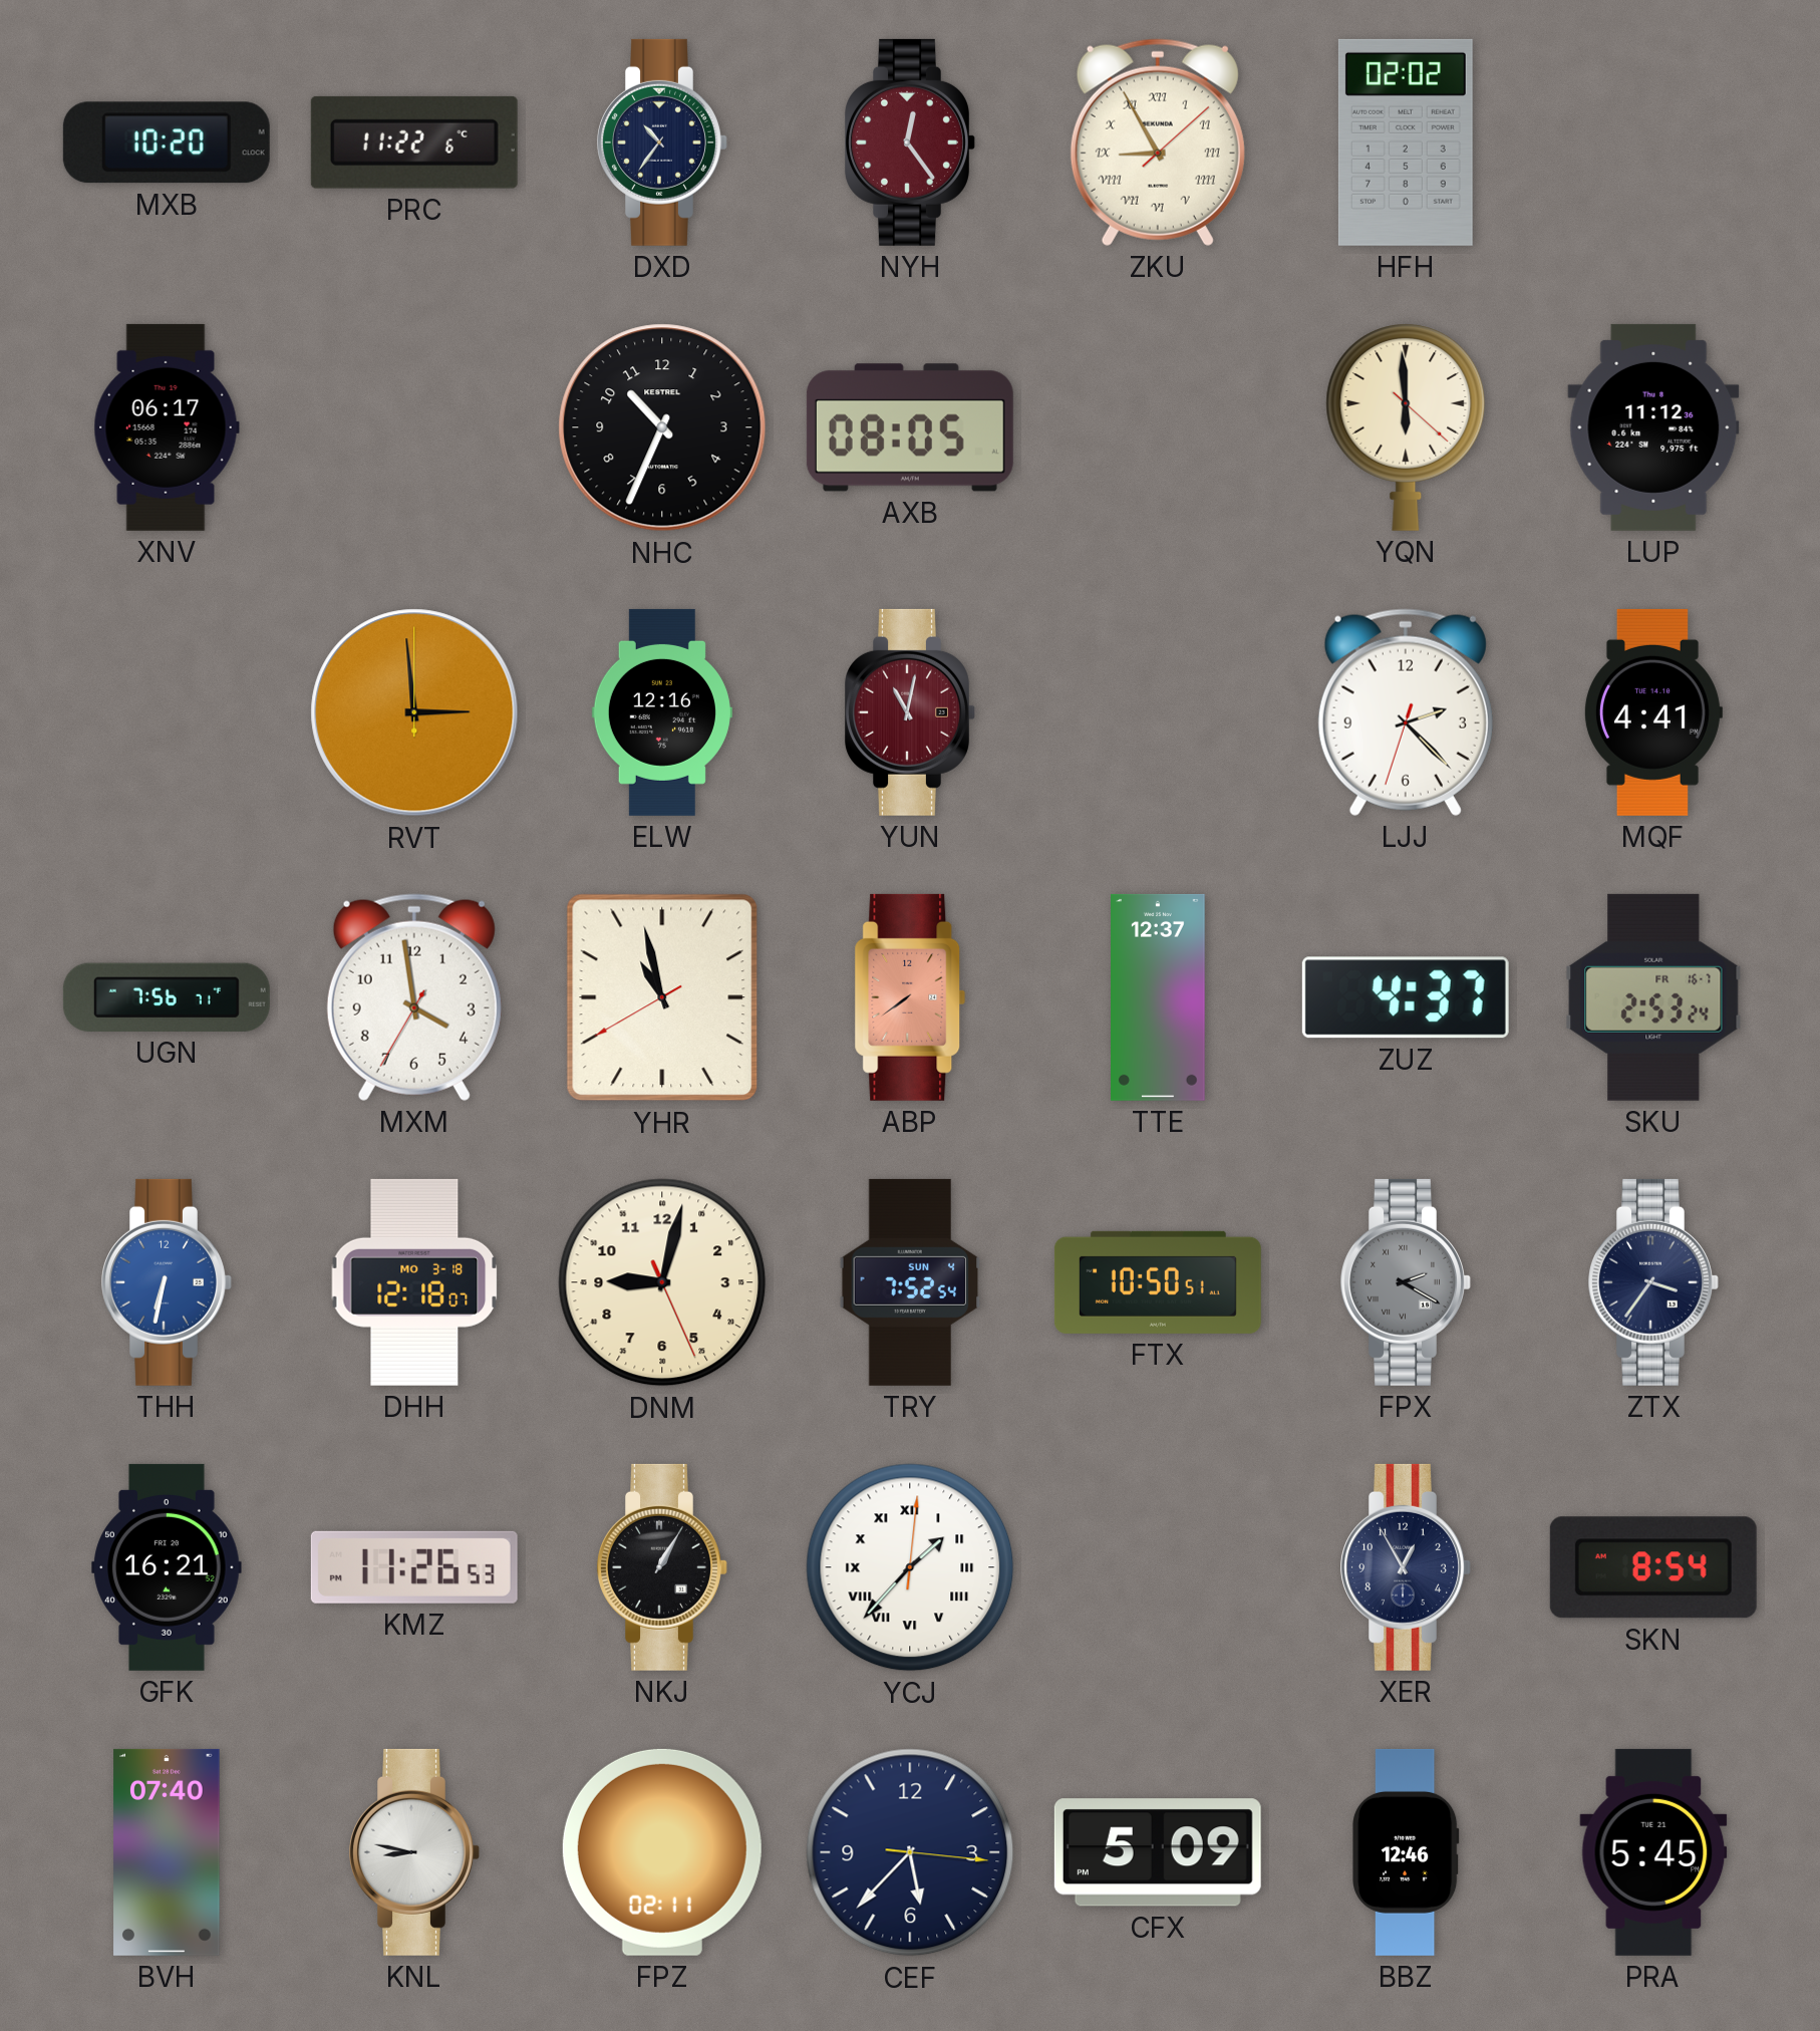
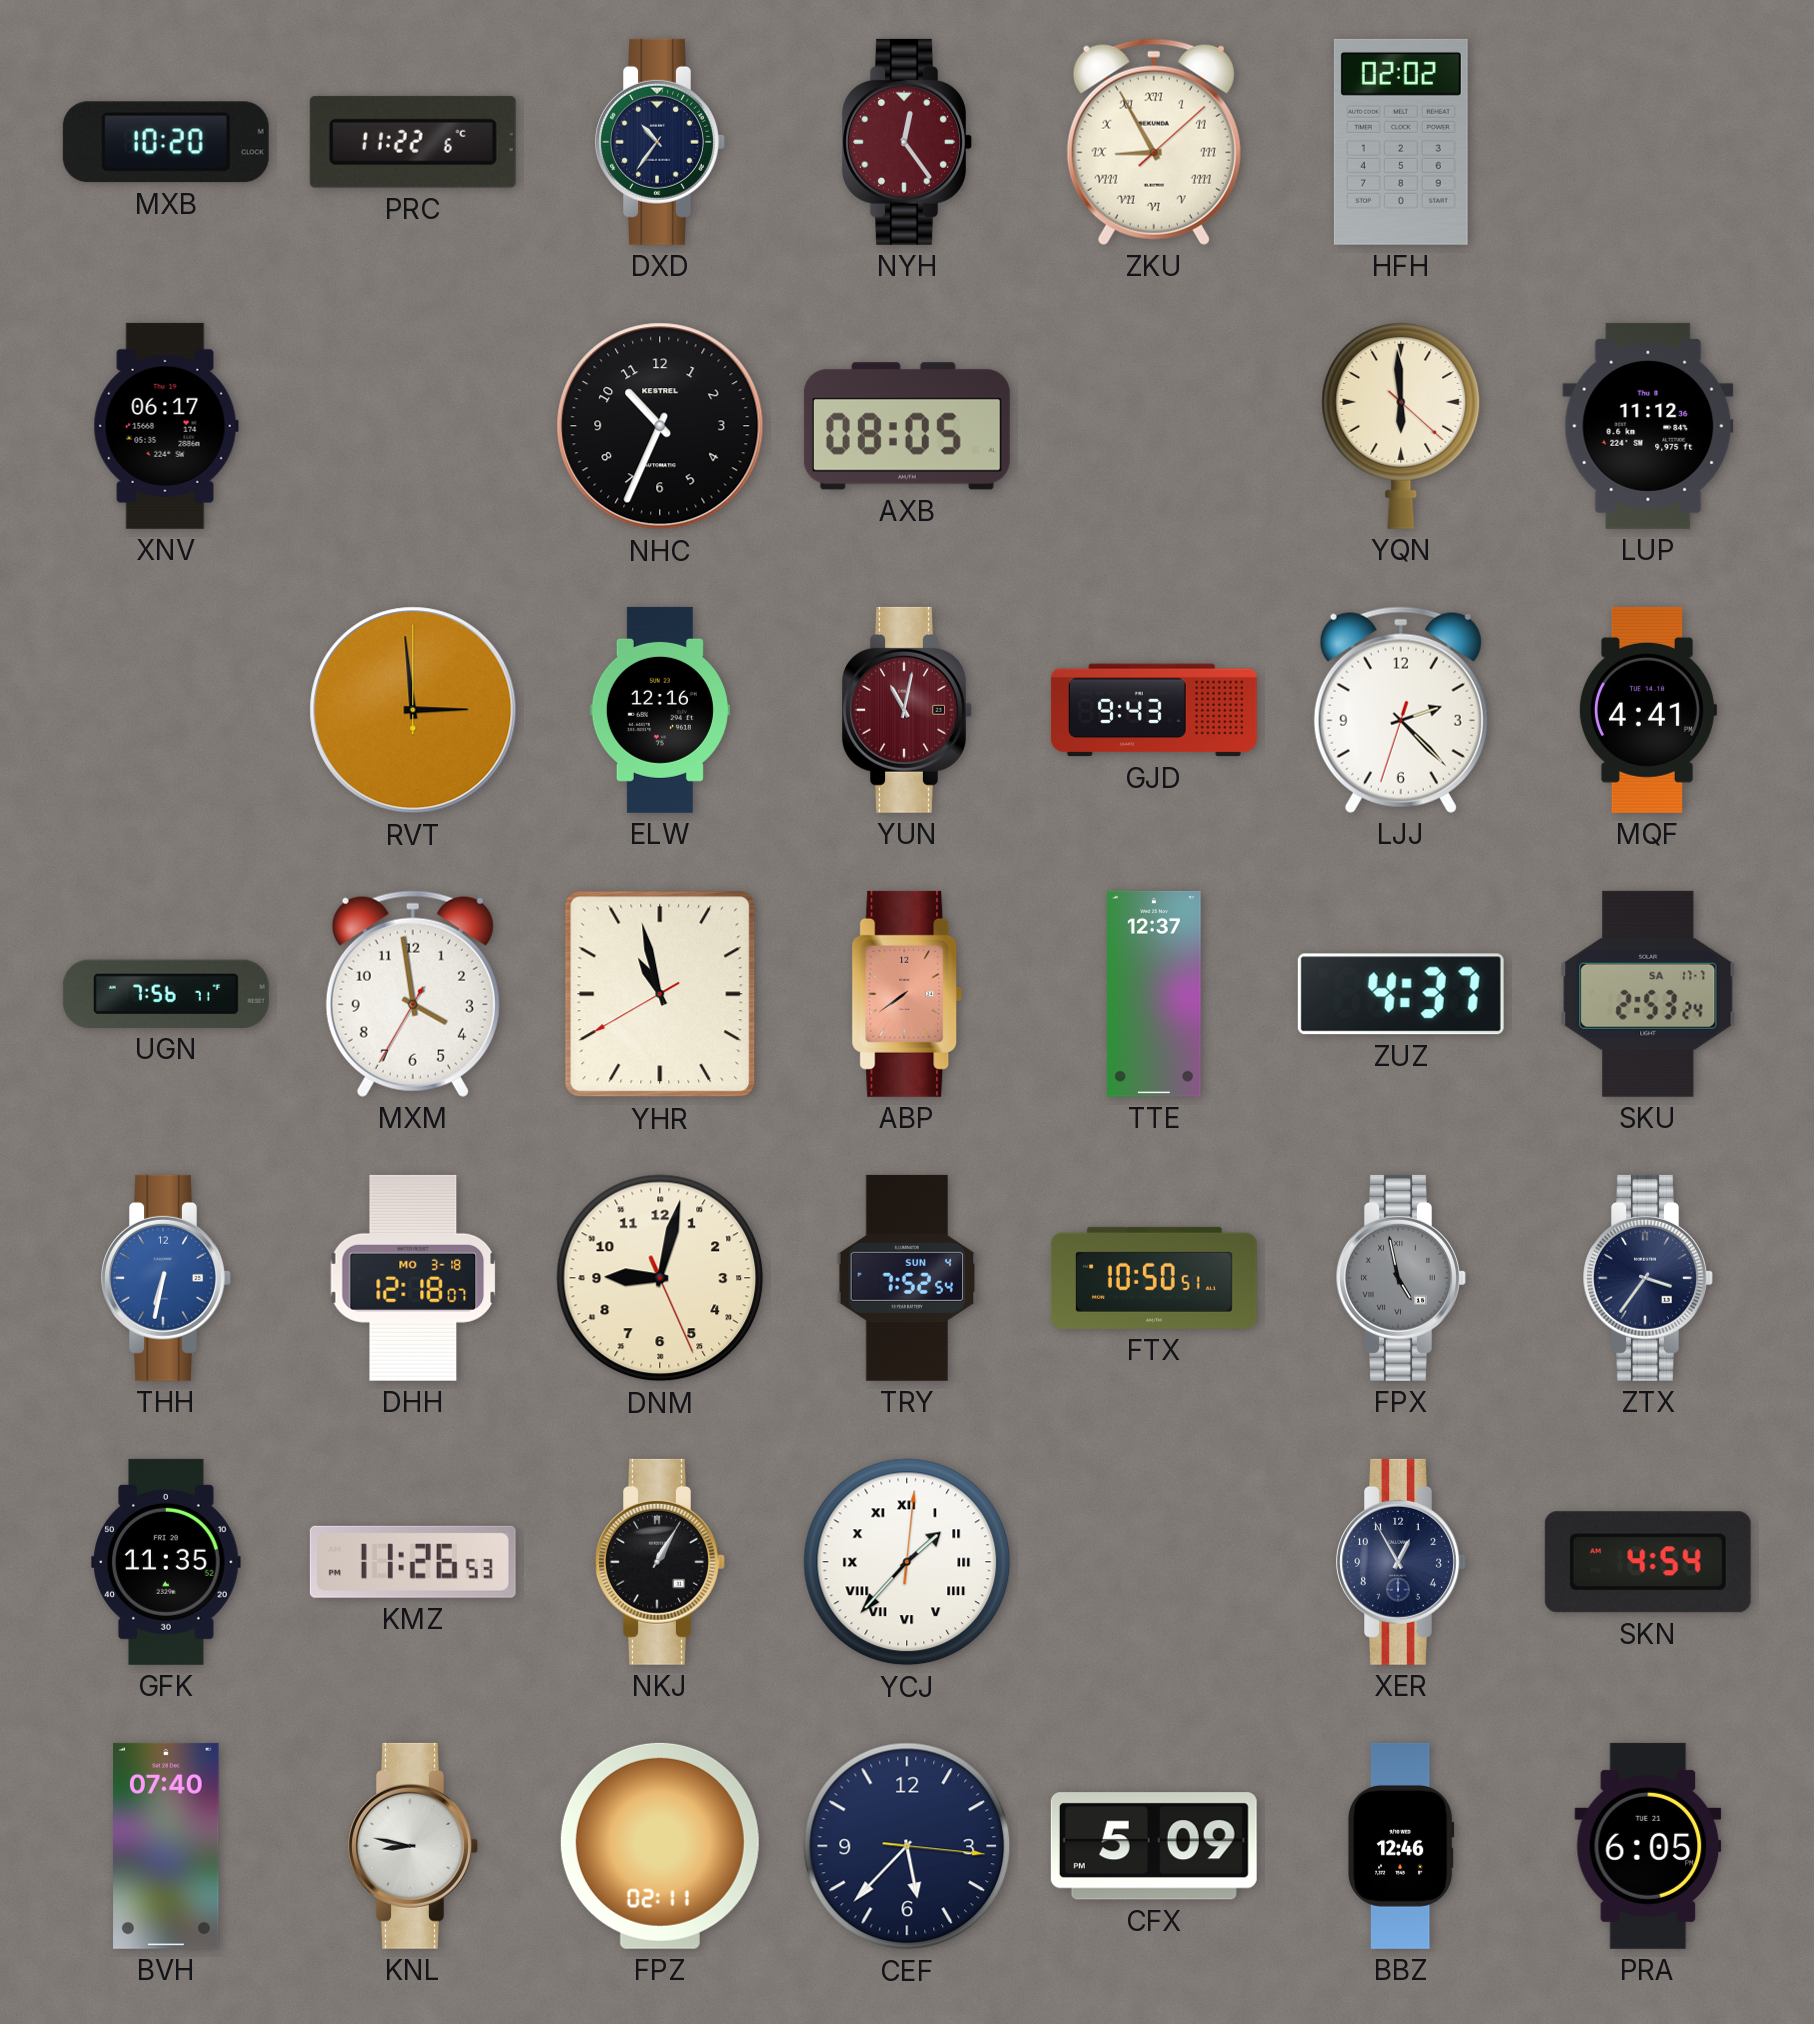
GJD: none -> 9:43
SKU date: FR 16-7 -> SA 17-7
FPX: 2:20 -> 4:58
GFK: 16:21 -> 11:35
SKN: 8:54 -> 4:54
PRA: 5:45 -> 6:05
